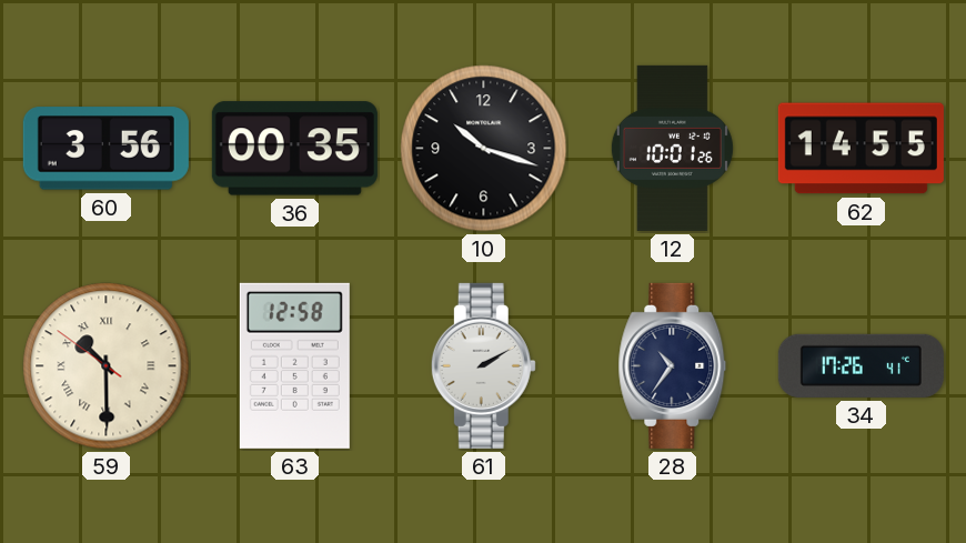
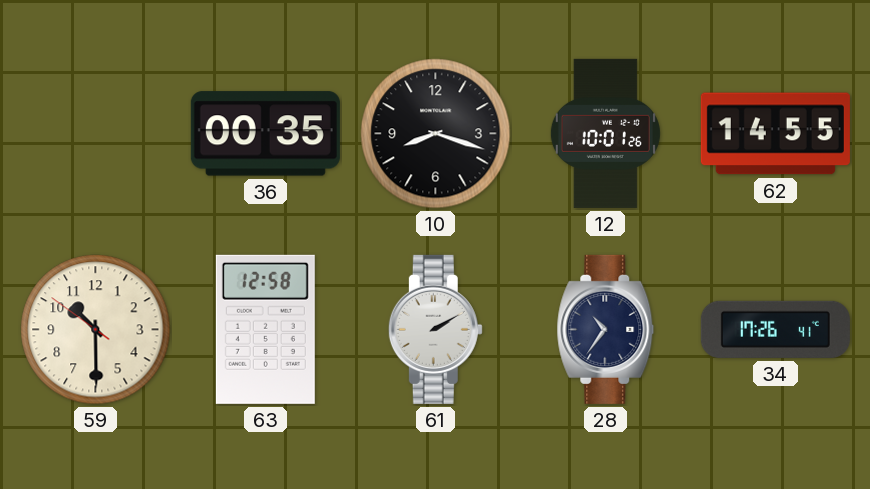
60: 3:56 -> none
10: 10:18 -> 8:18
59 numerals: Roman -> Arabic
